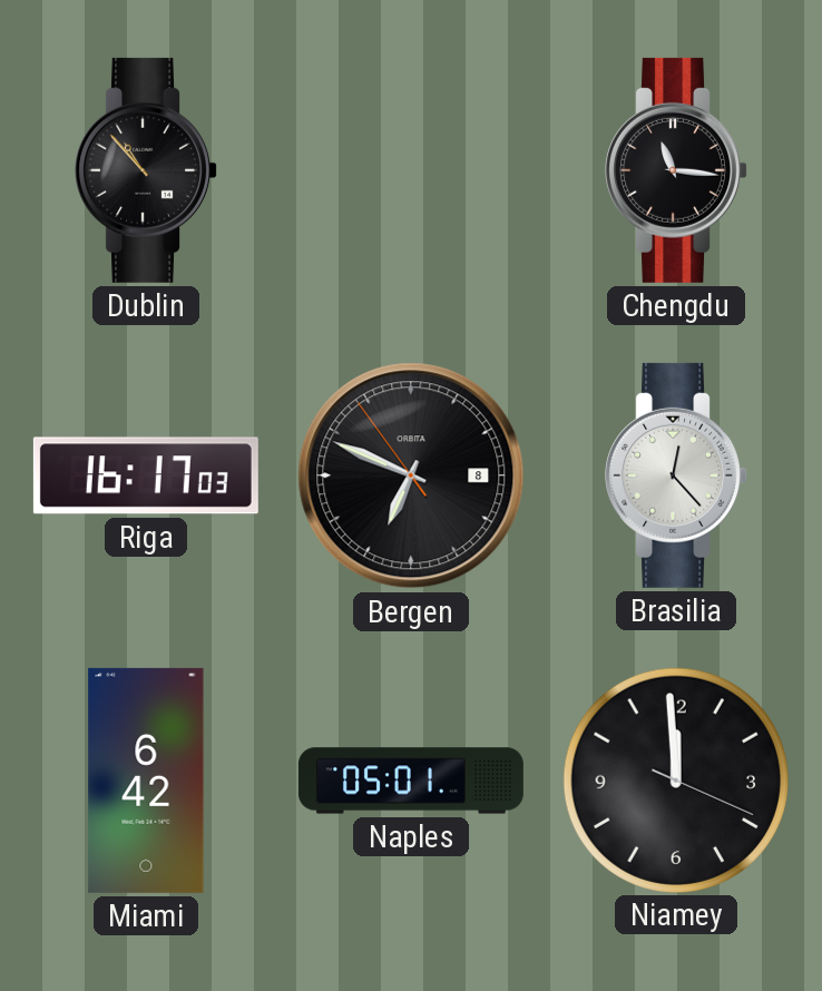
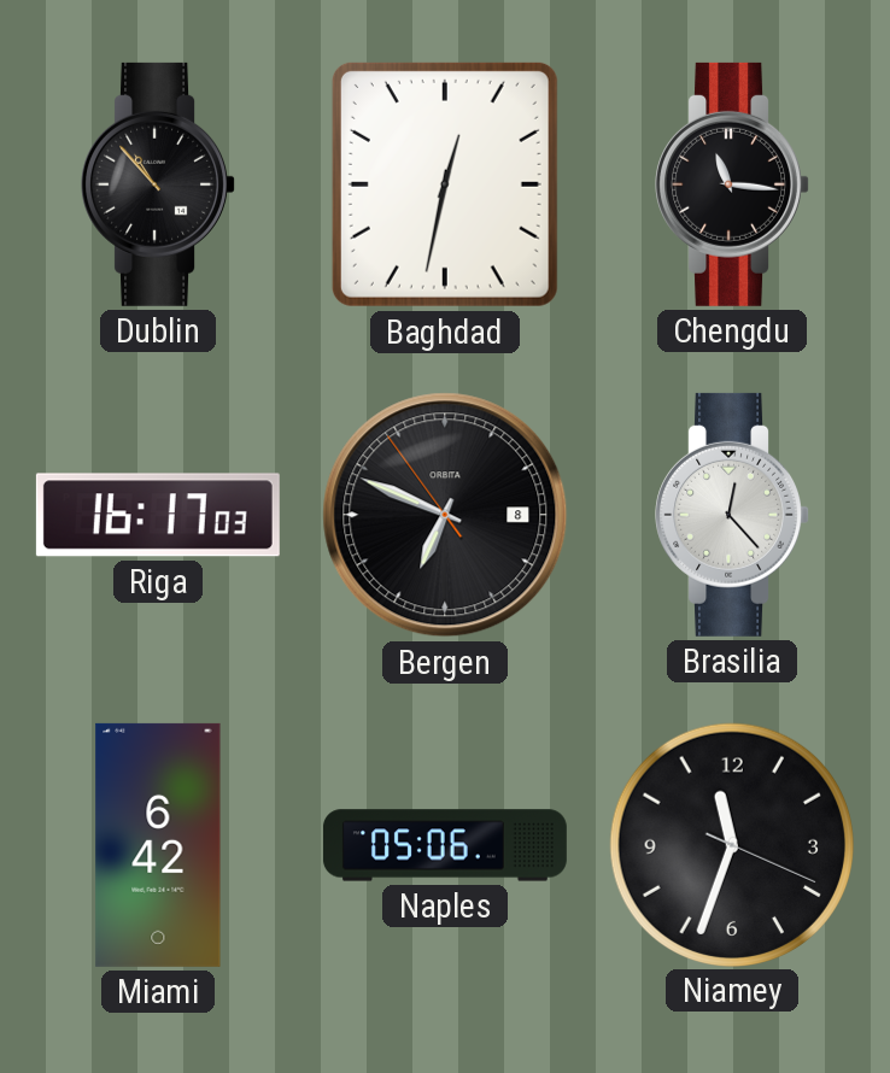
Baghdad: none -> 12:32
Naples: 05:01 -> 05:06
Niamey: 11:59 -> 11:33
